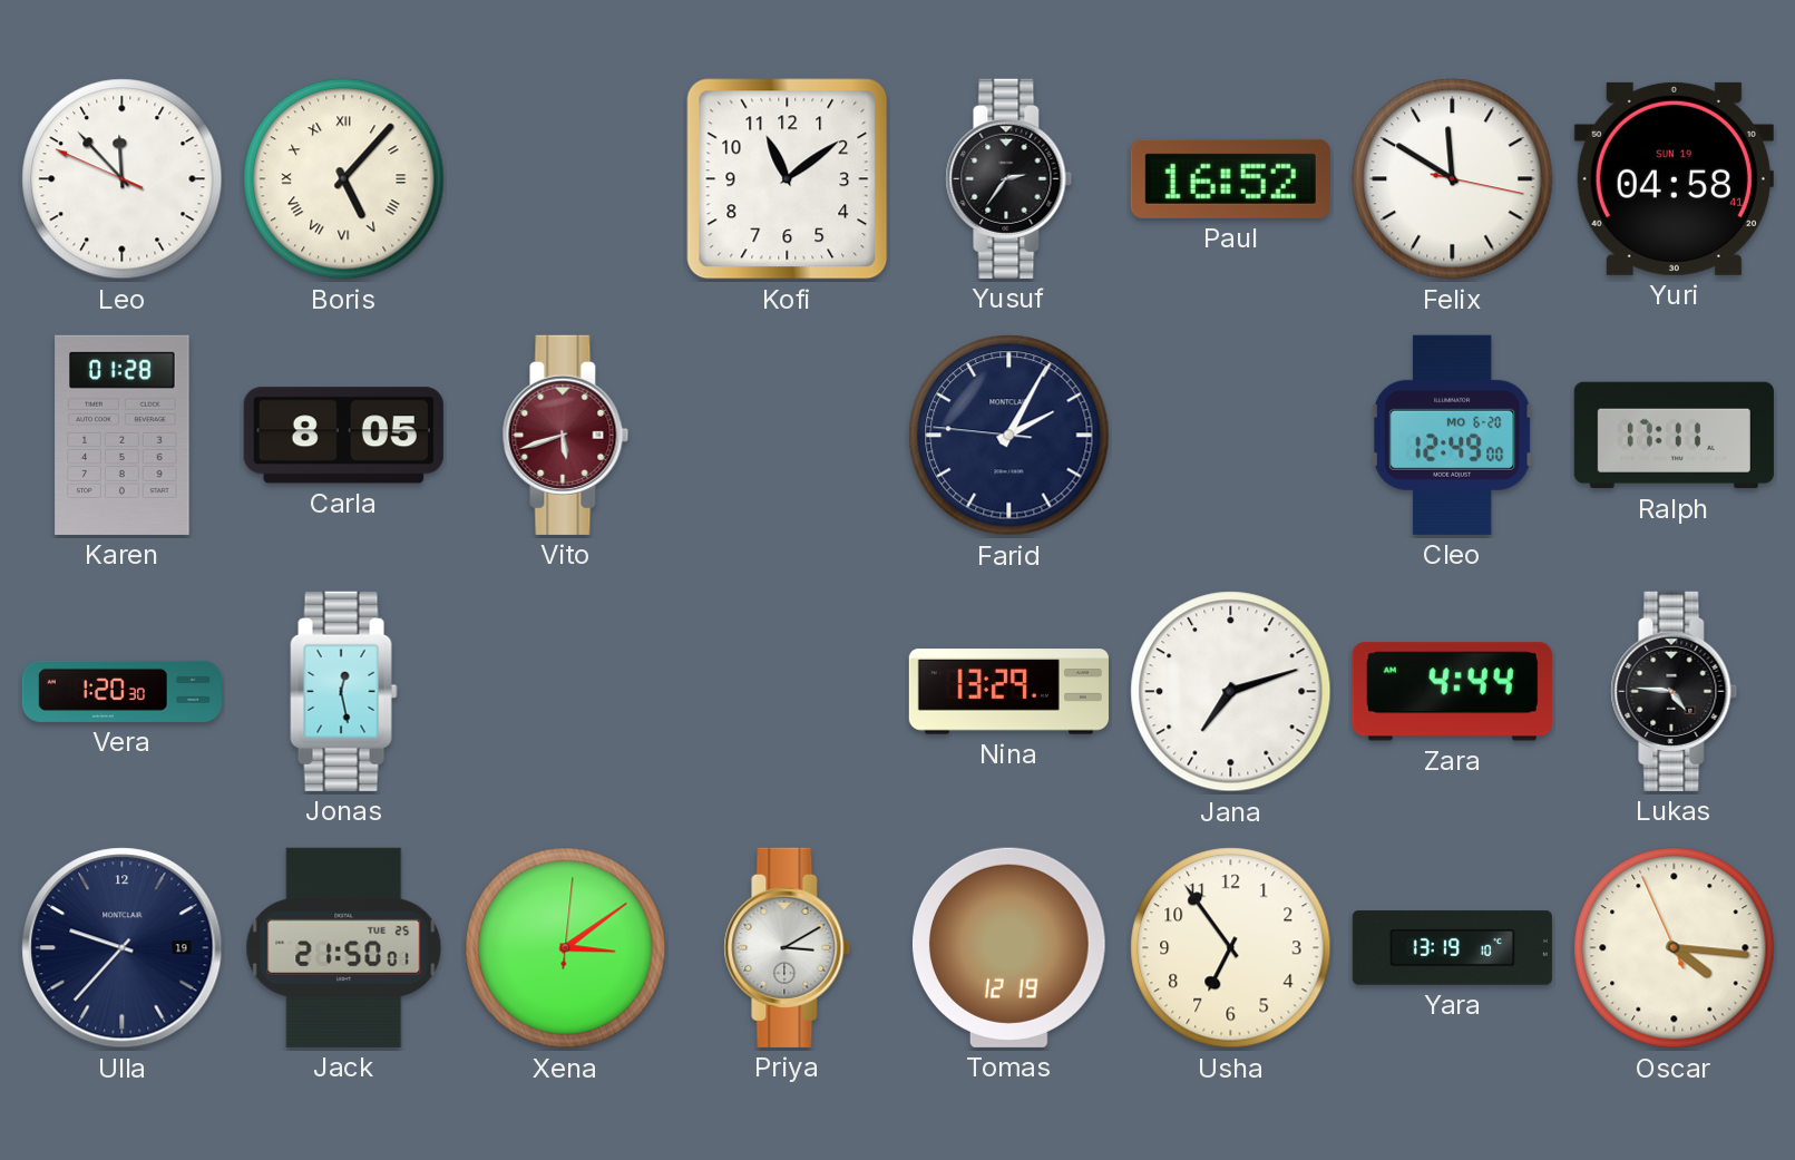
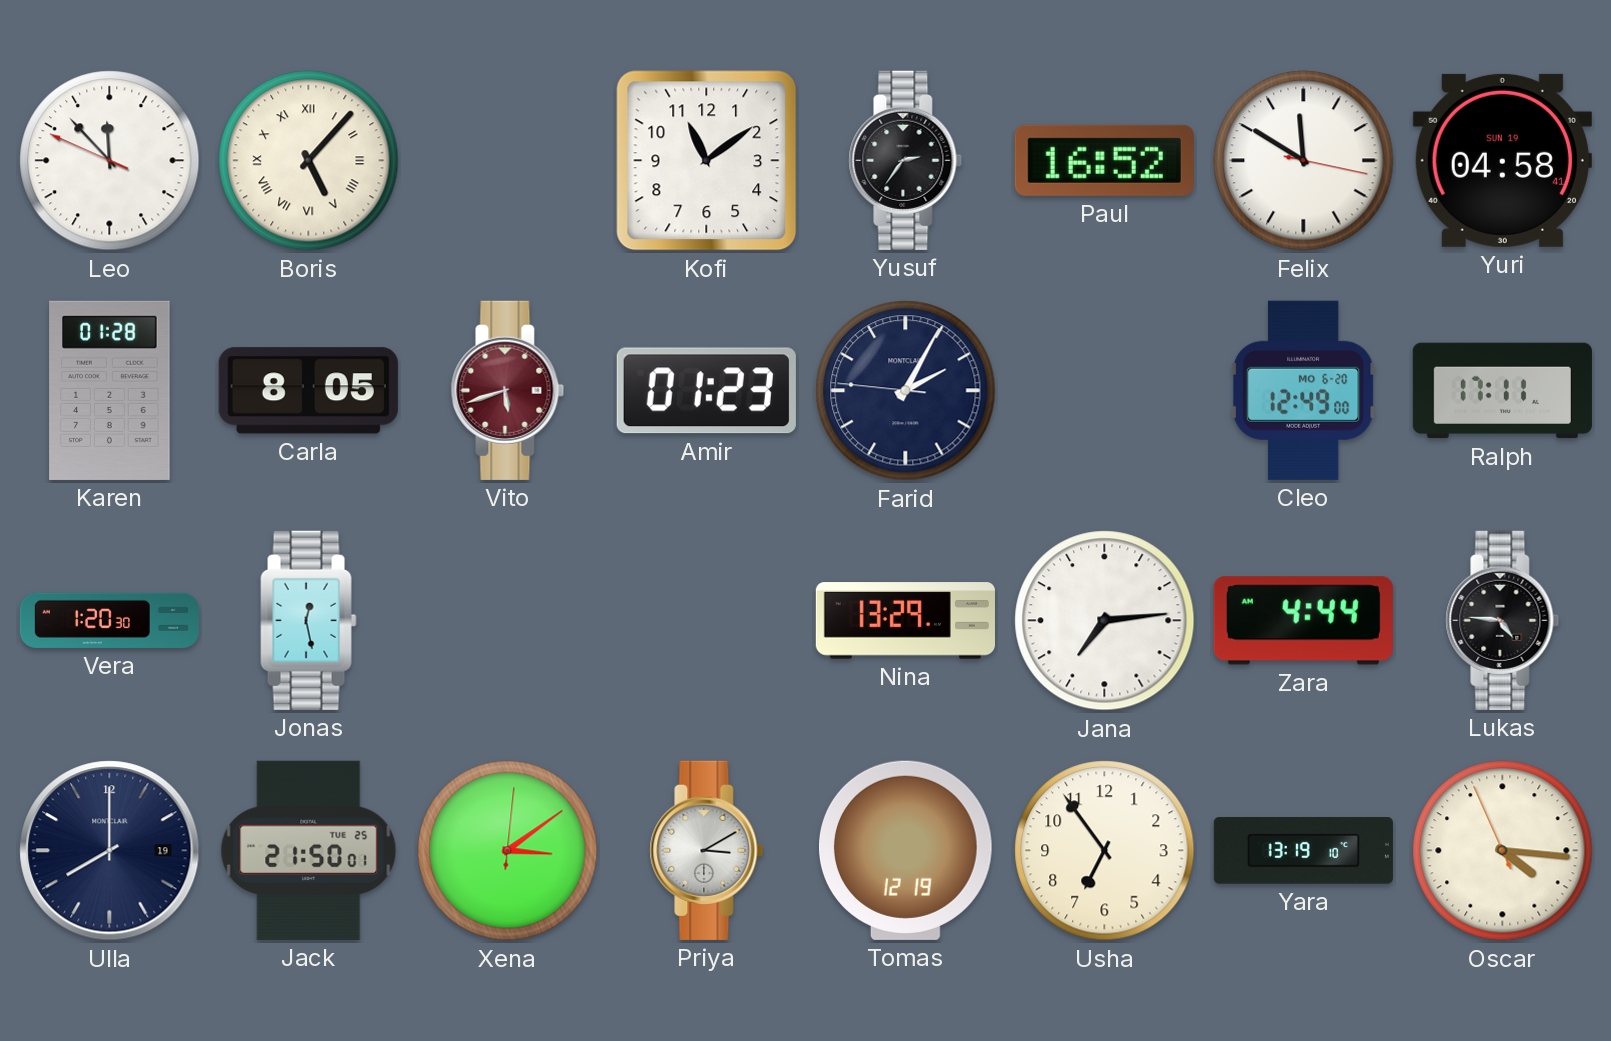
Amir: none -> 01:23
Jana: 7:12 -> 7:14
Ulla: 9:37 -> 8:00
